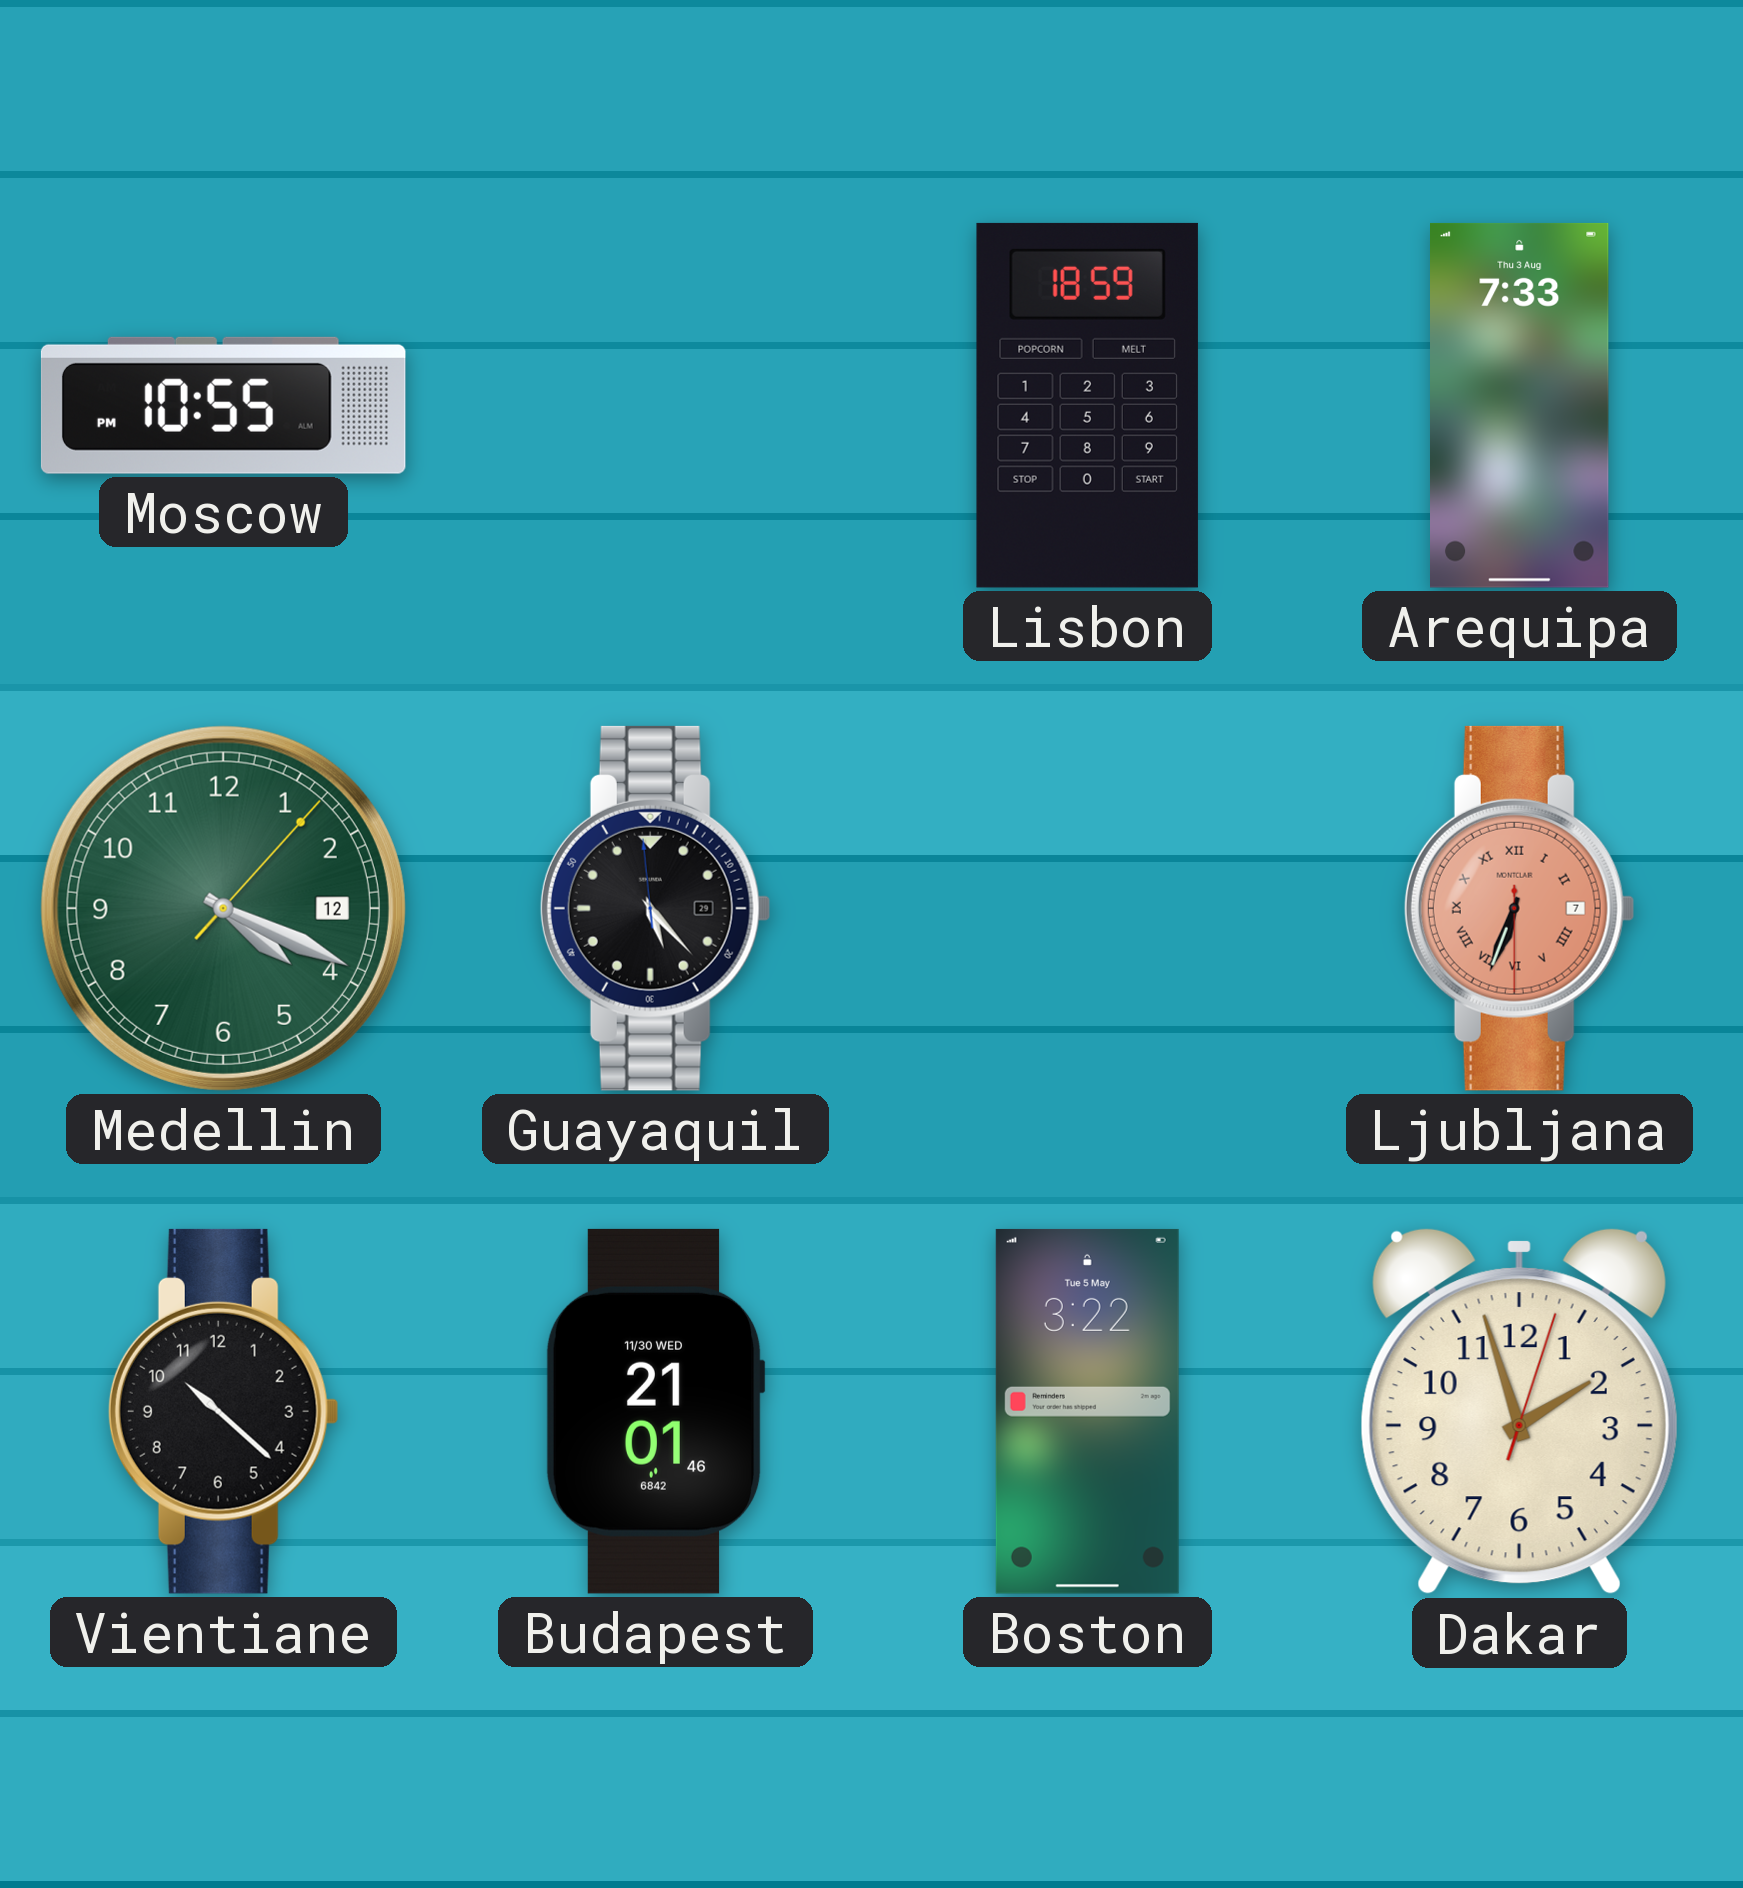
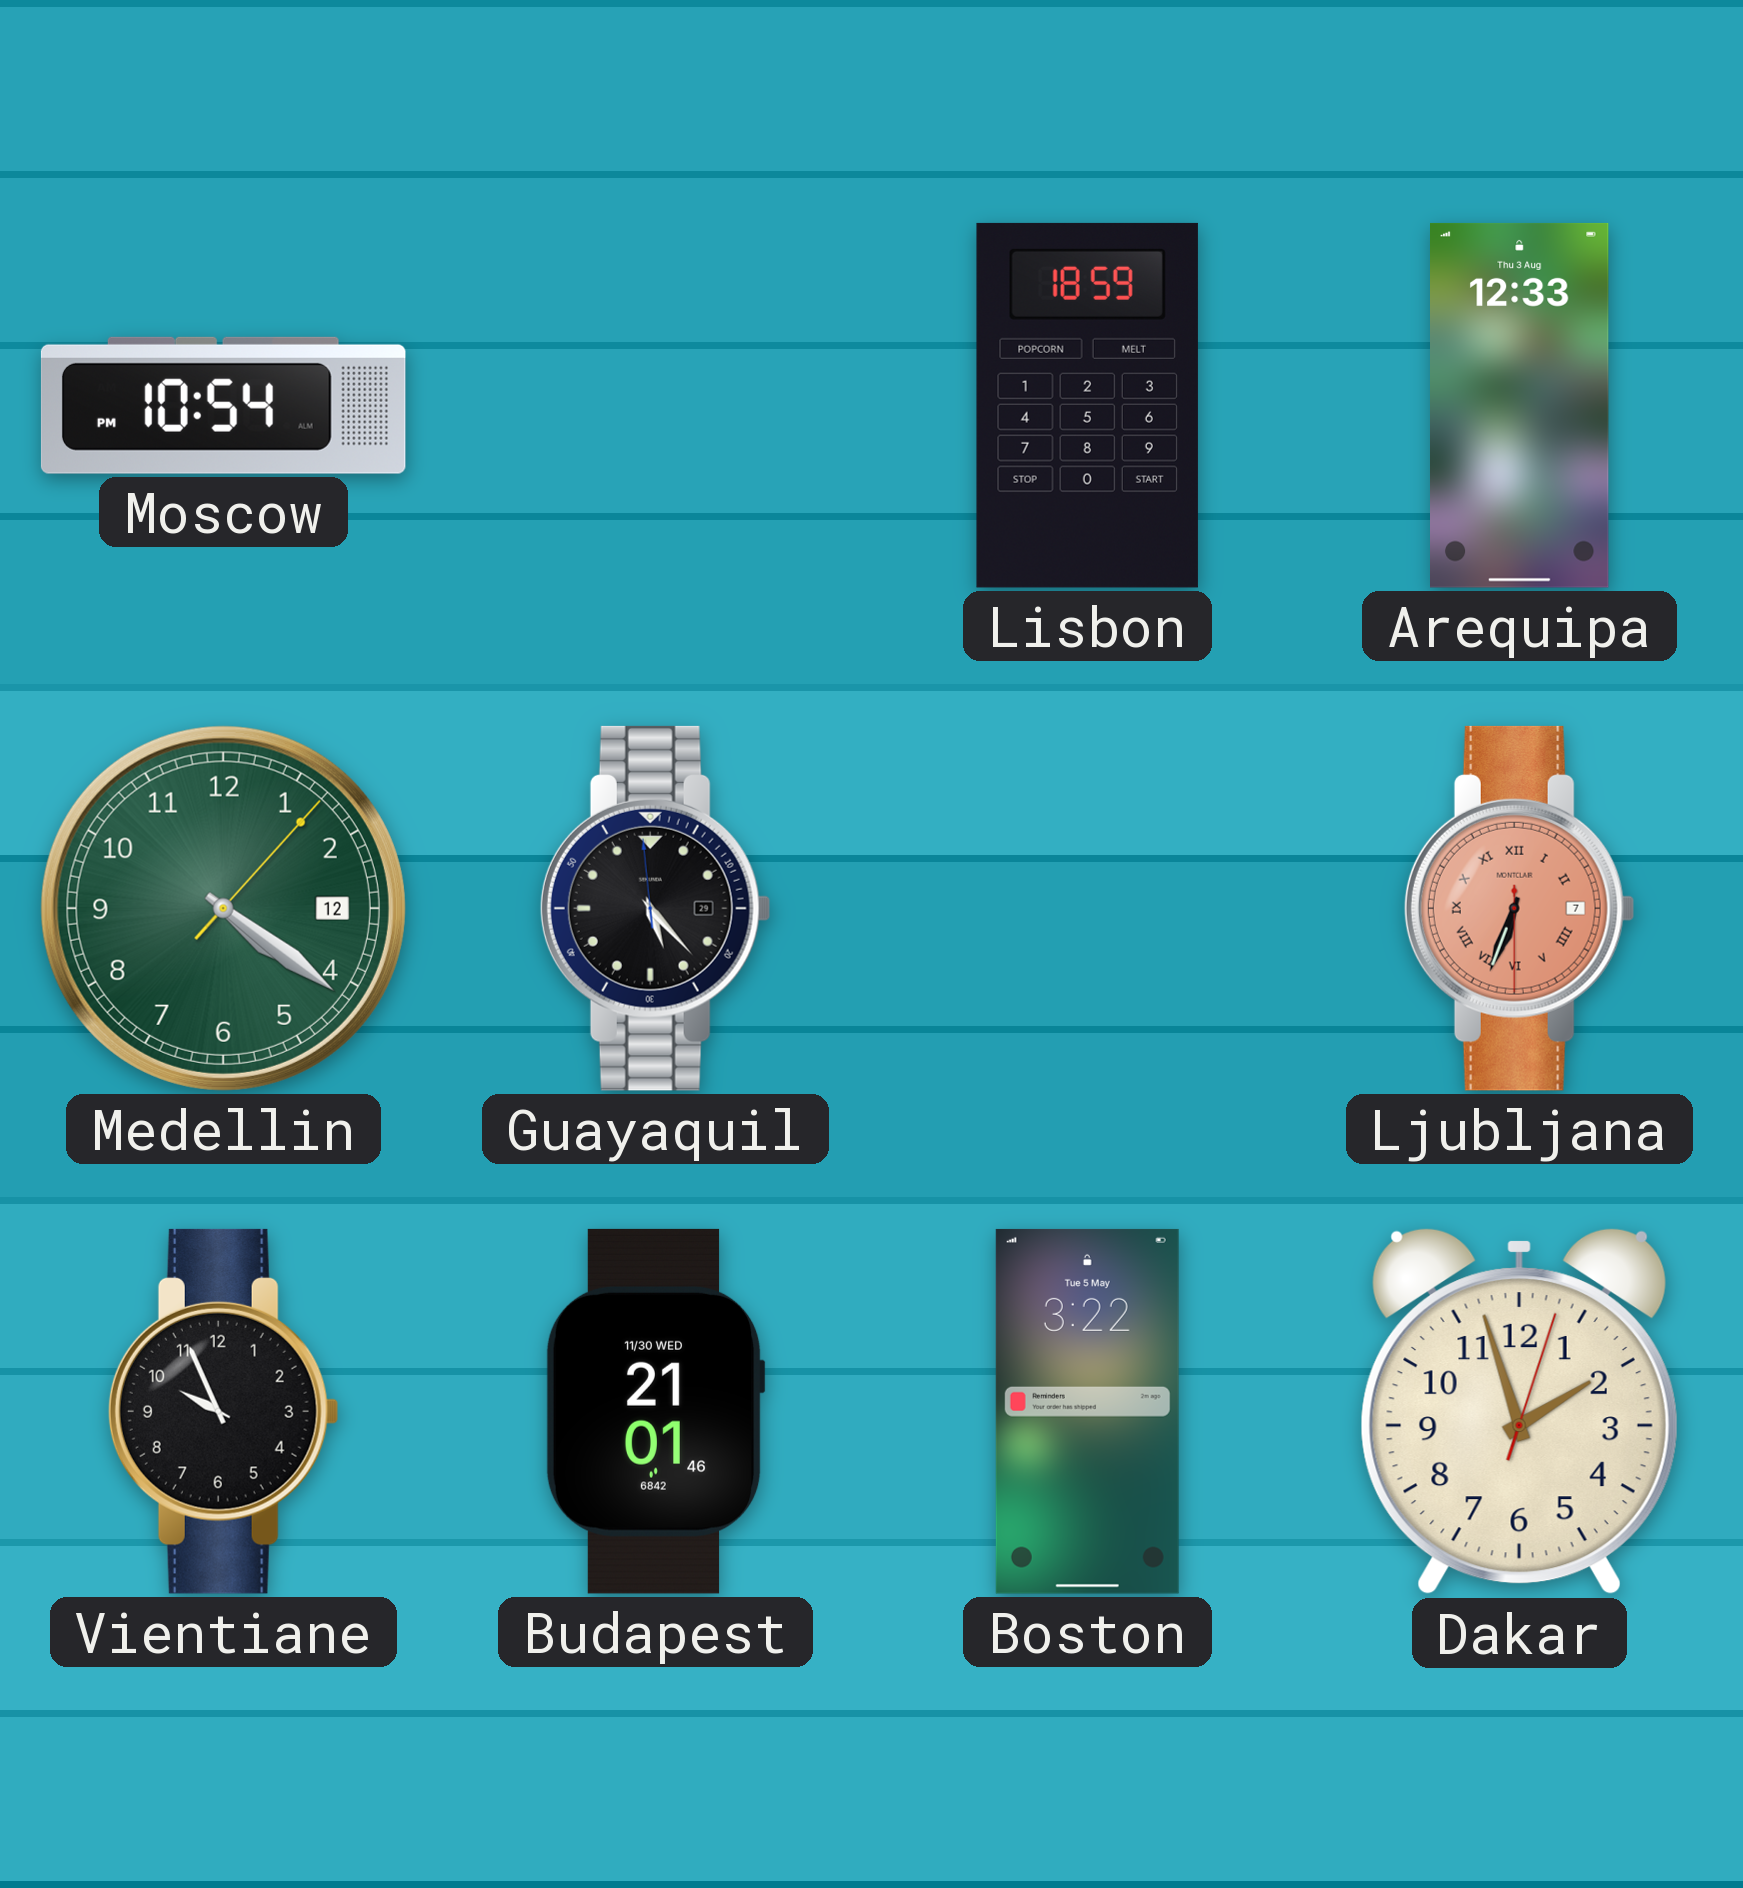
Moscow: 10:55 -> 10:54
Arequipa: 7:33 -> 12:33
Medellin: 4:19 -> 4:21
Vientiane: 10:22 -> 9:56
